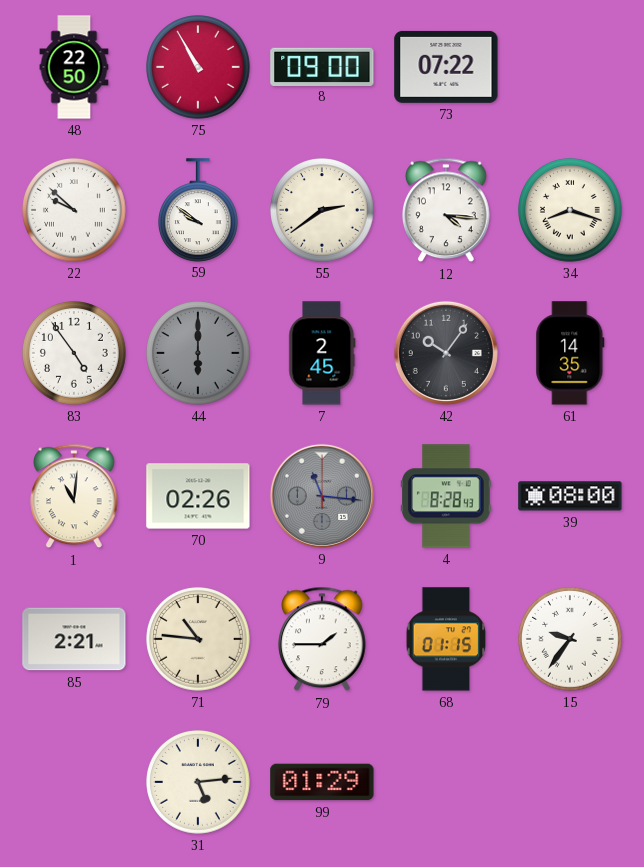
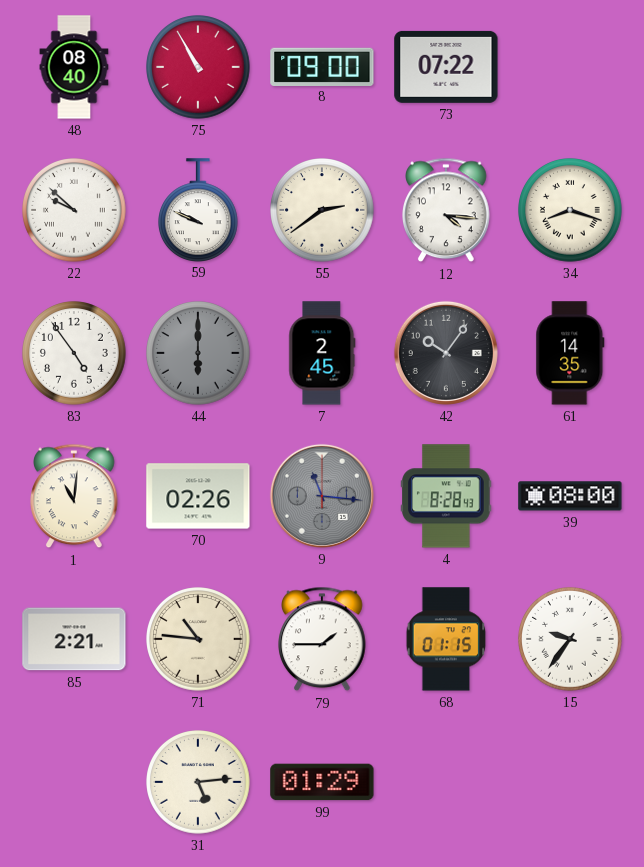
48: 22:50 -> 08:40
59: 9:51 -> 9:49
